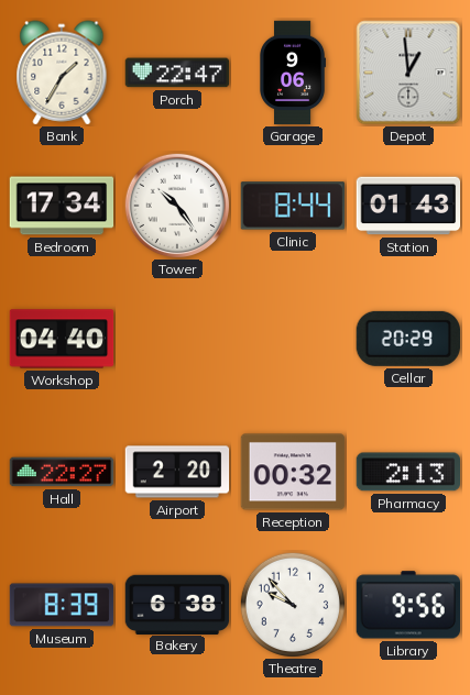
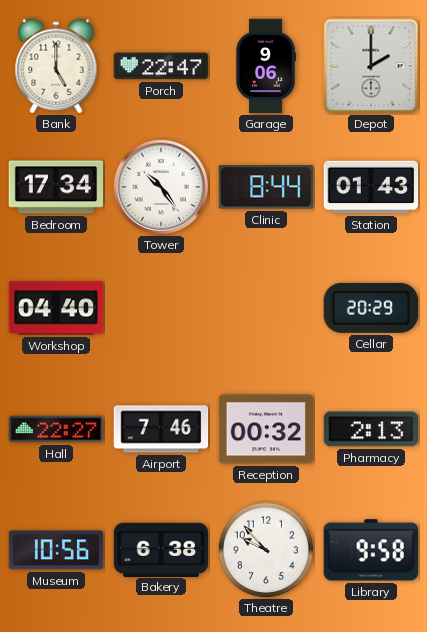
Bank: 1:35 -> 5:00
Depot: 12:59 -> 2:00
Airport: 2:20 -> 7:46
Museum: 8:39 -> 10:56
Library: 9:56 -> 9:58
